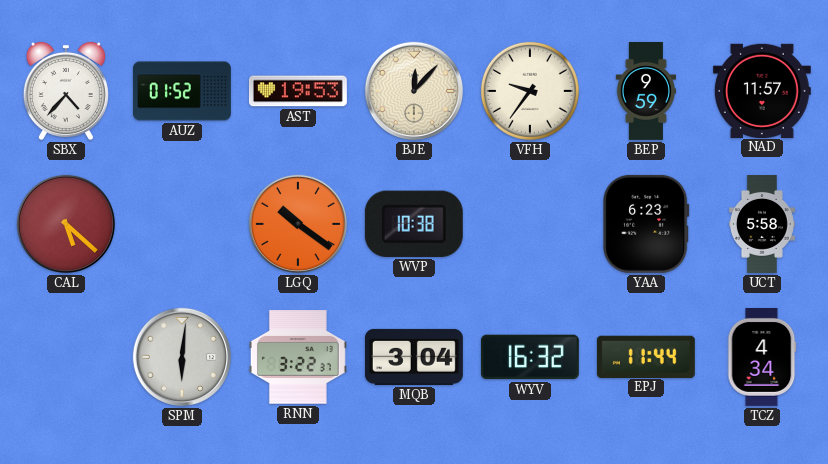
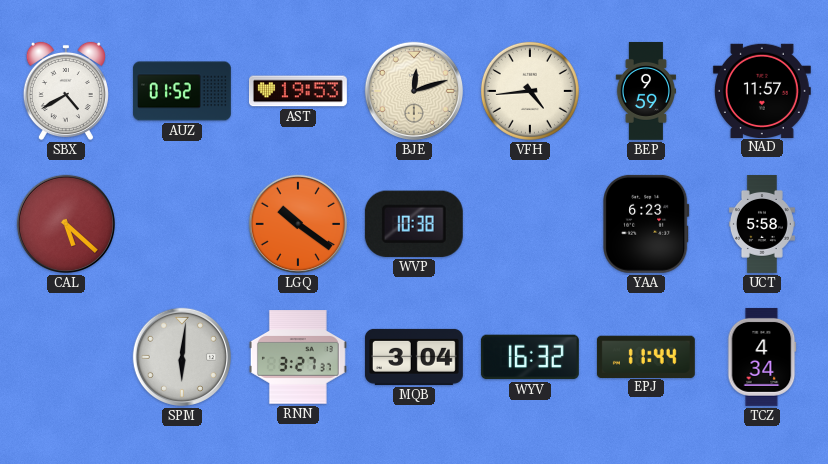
SBX: 4:37 -> 4:40
BJE: 12:07 -> 12:12
VFH: 9:36 -> 4:44
RNN: 3:22 -> 3:27
